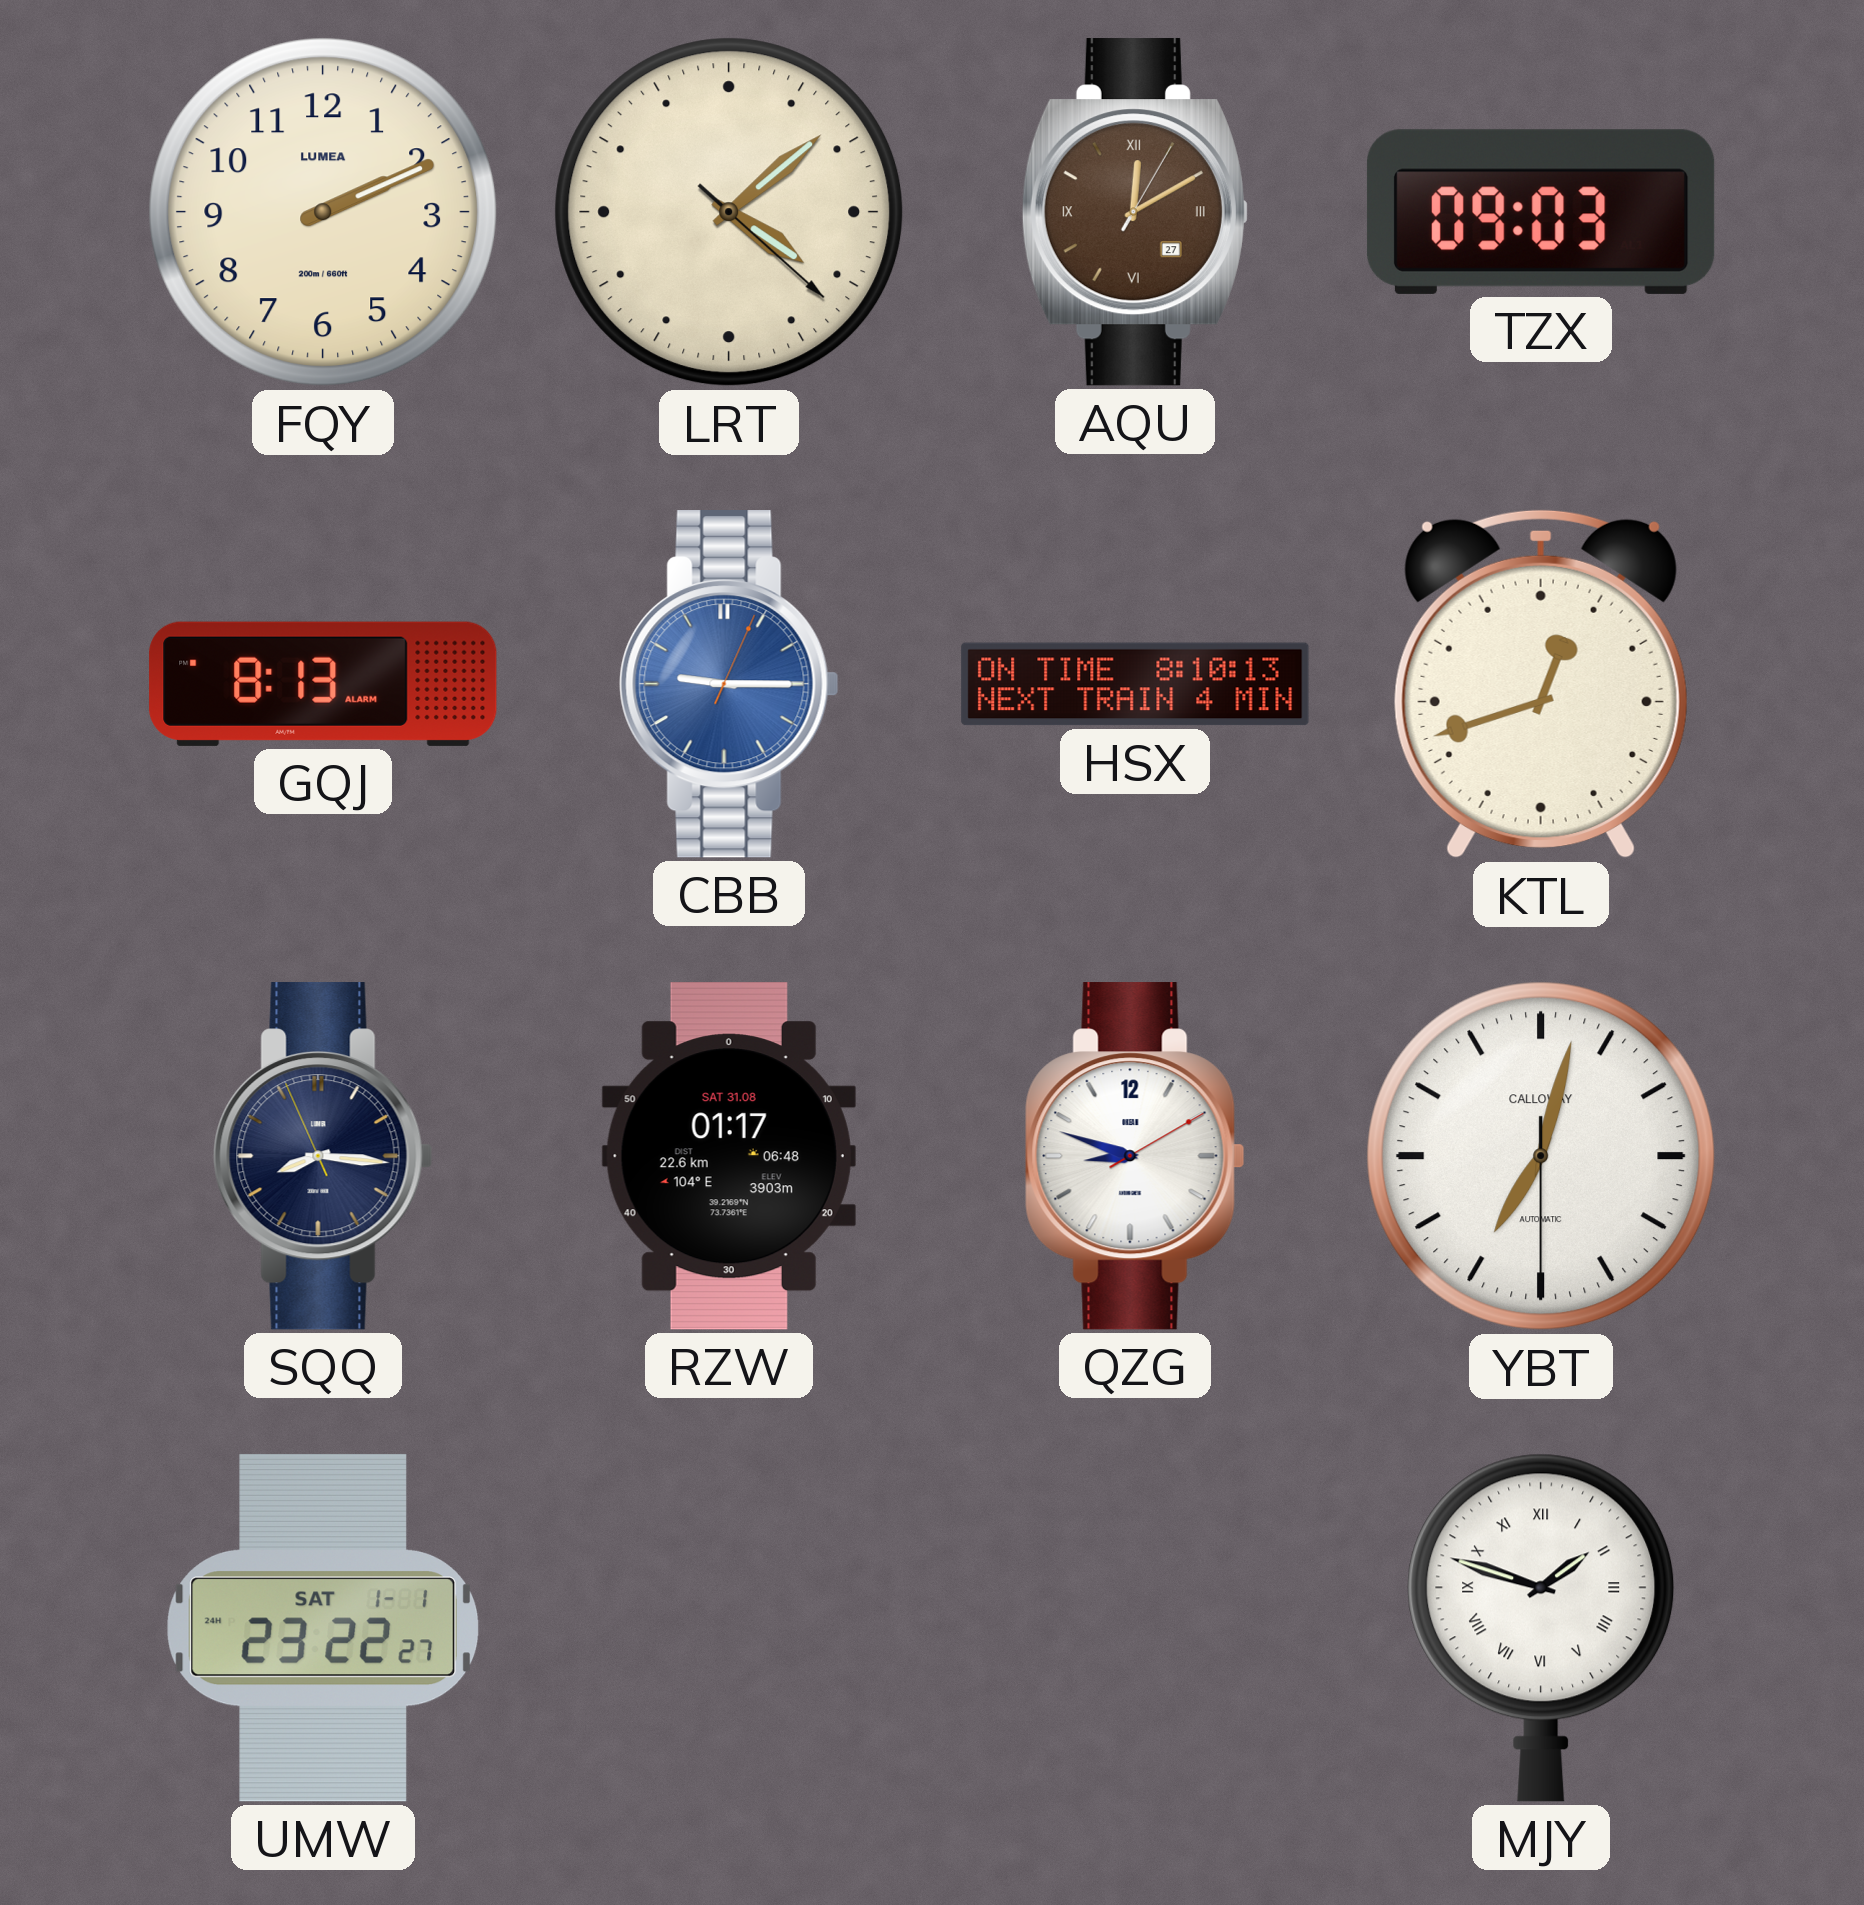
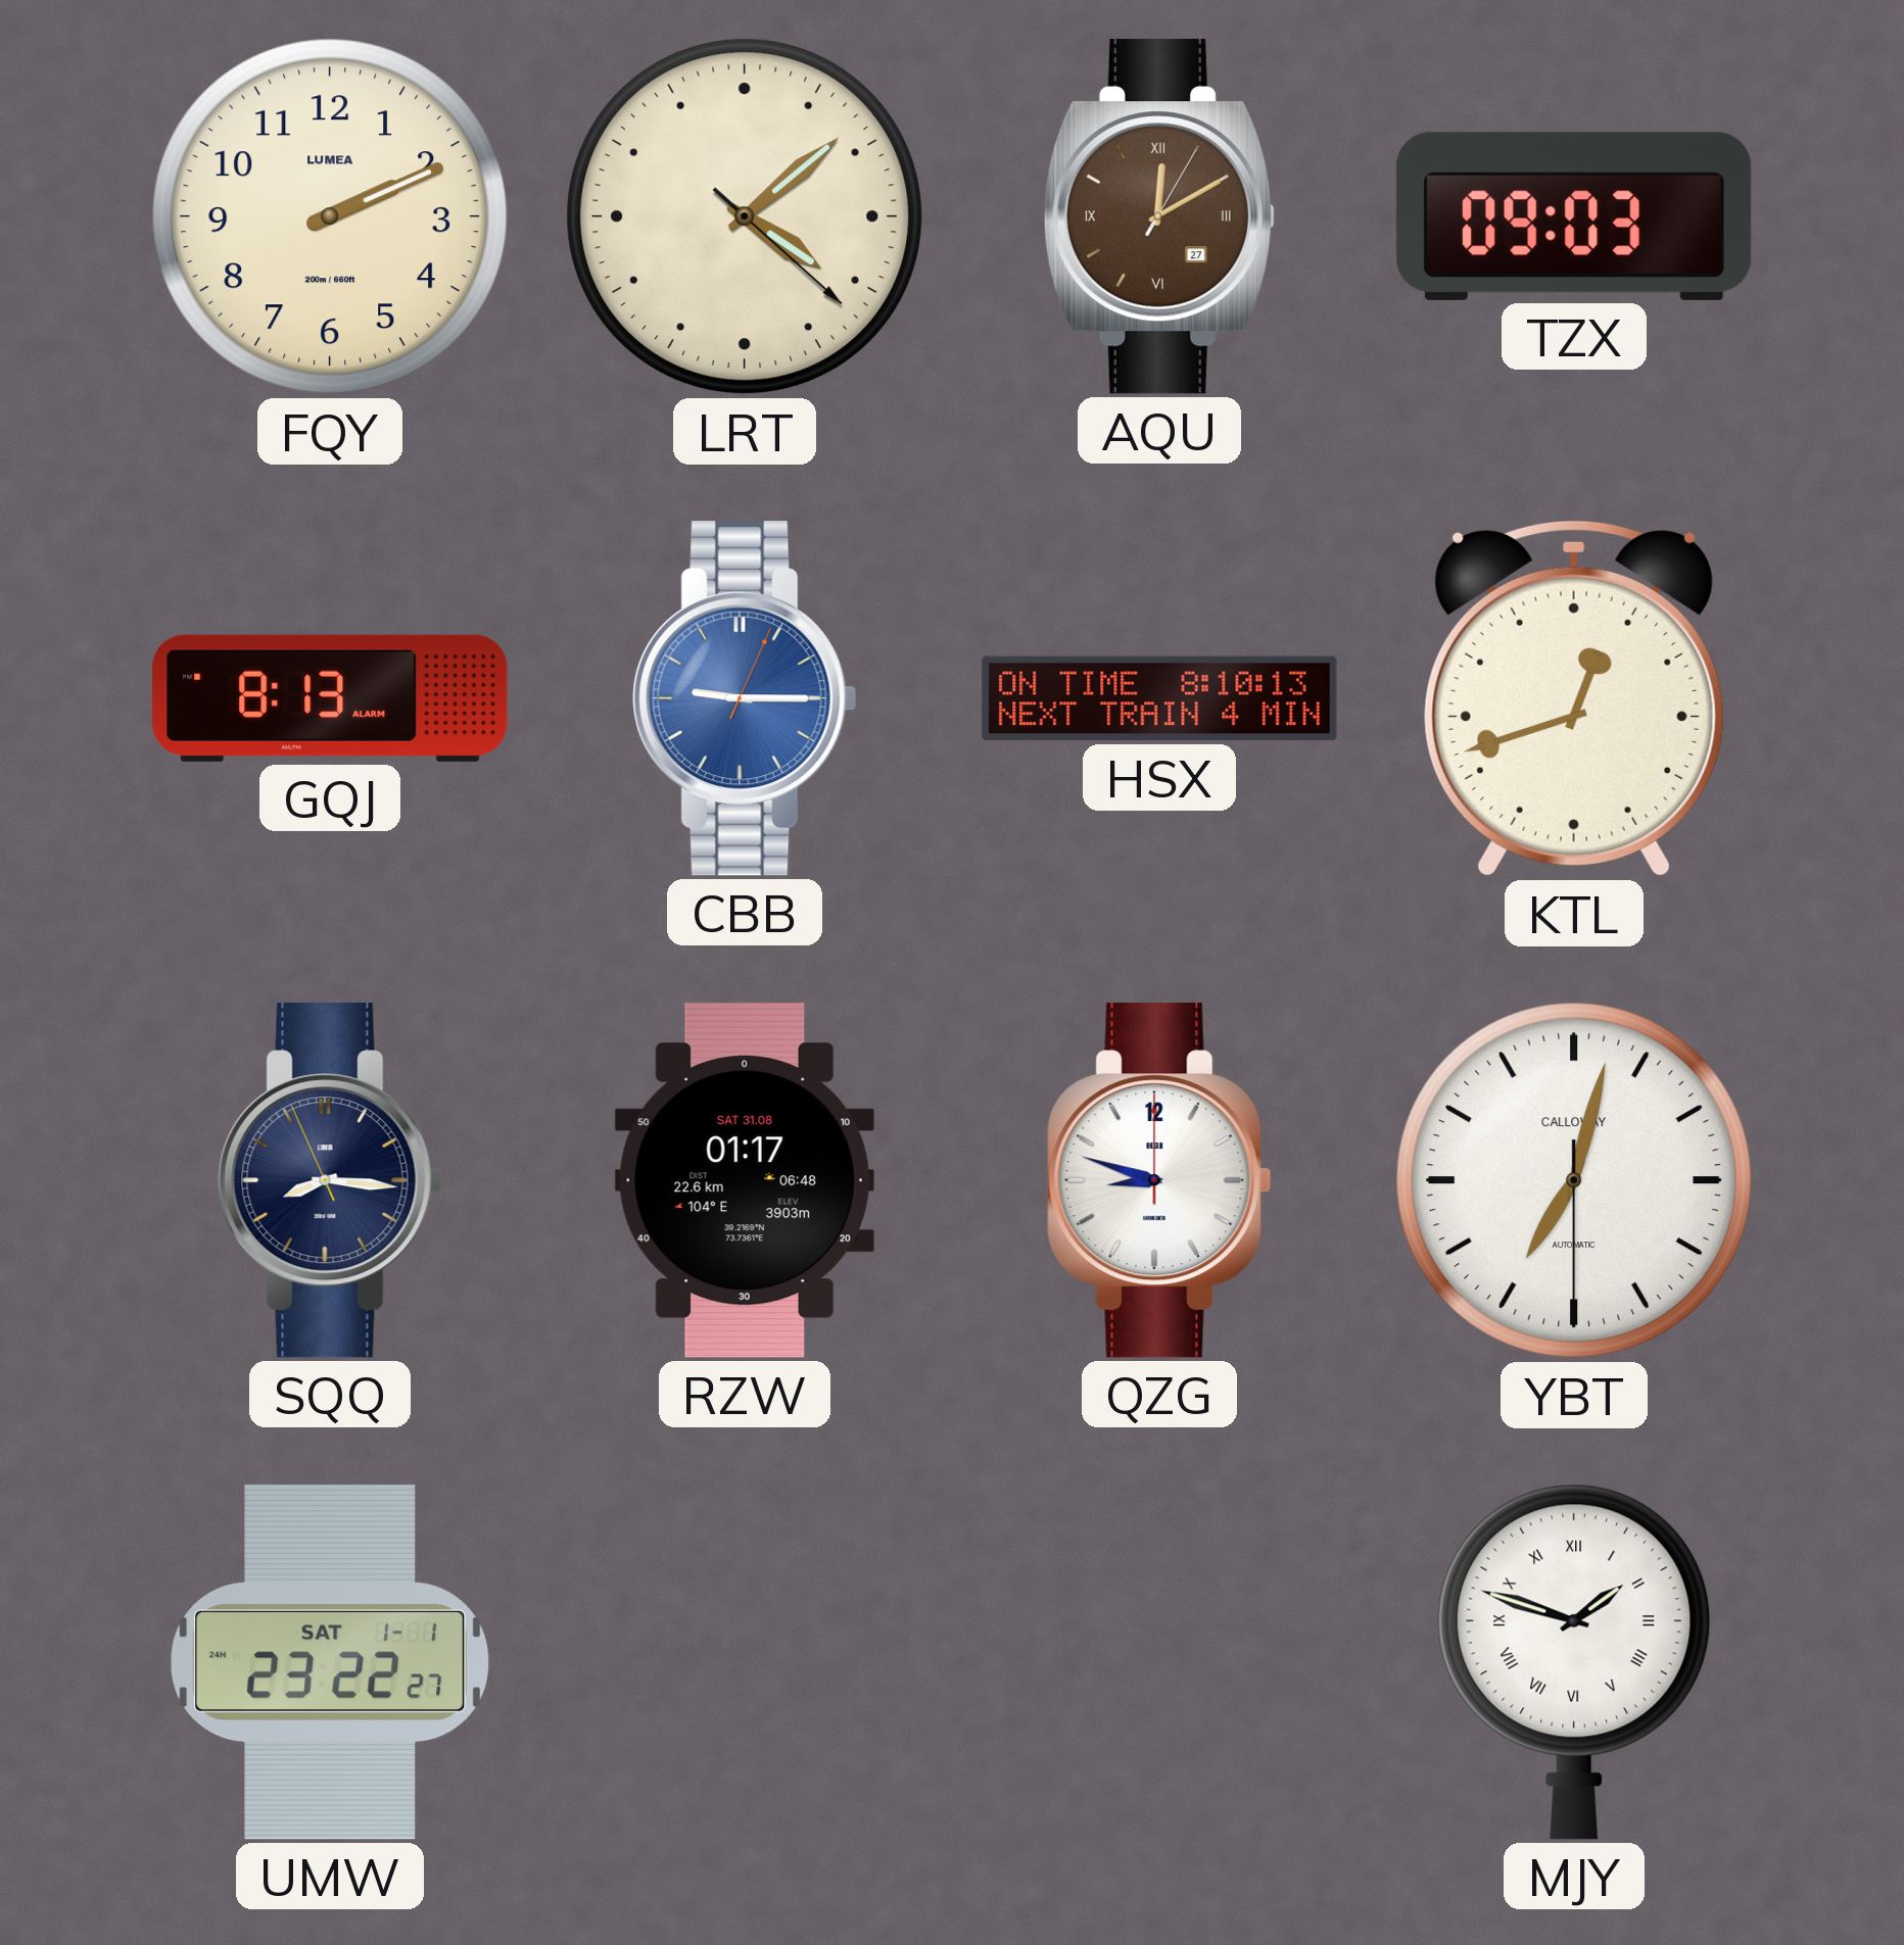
QZG: 8:48:10 -> 8:48:00
